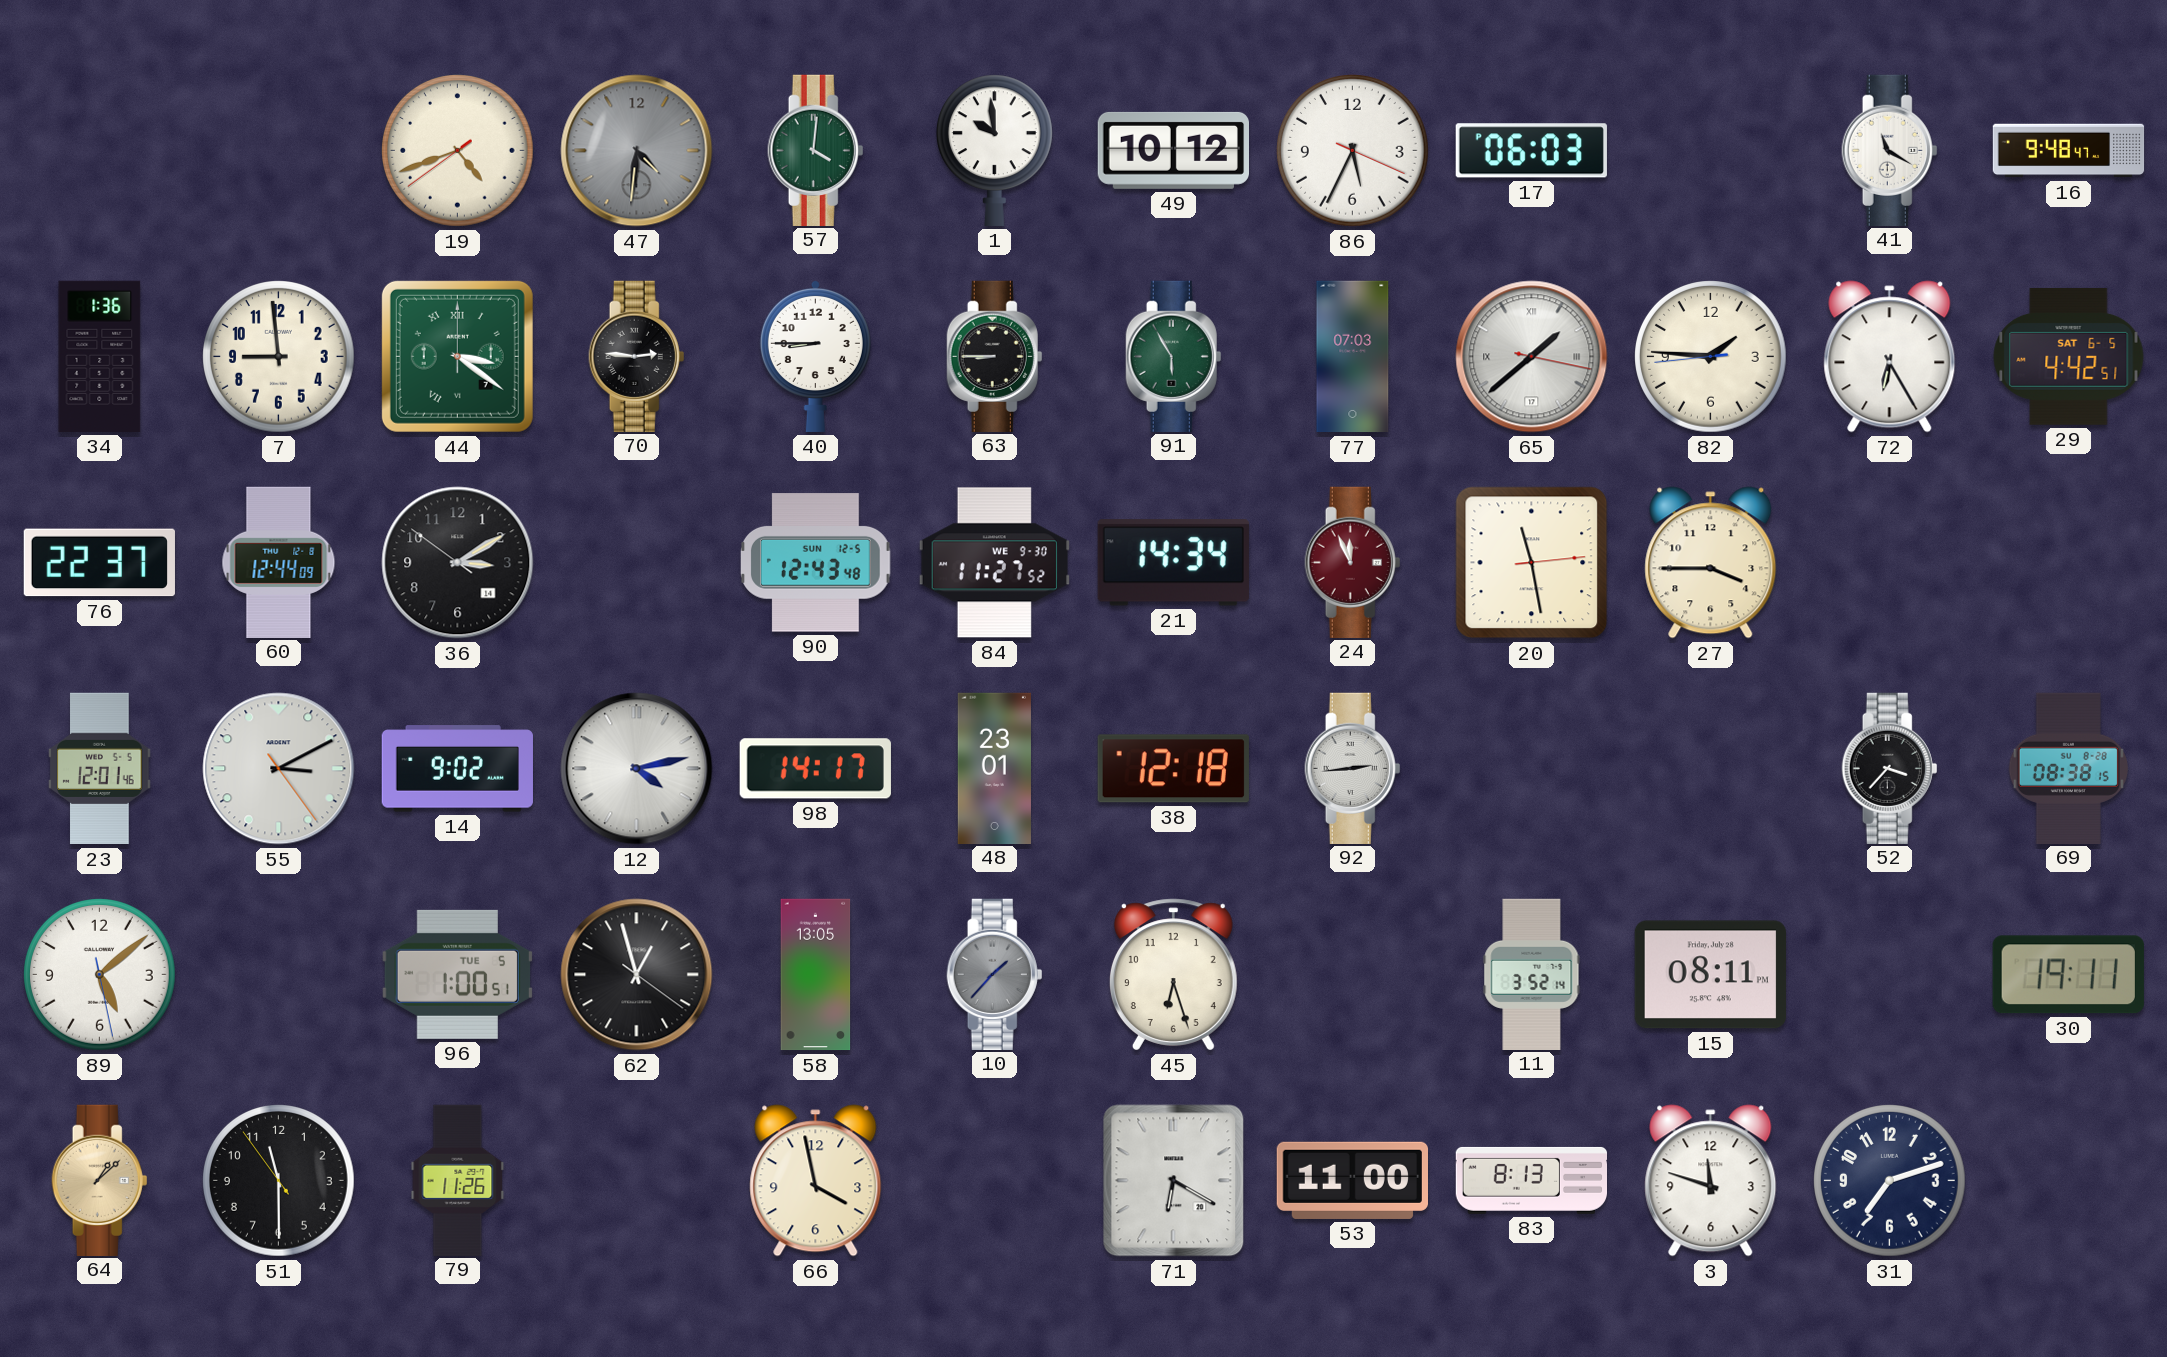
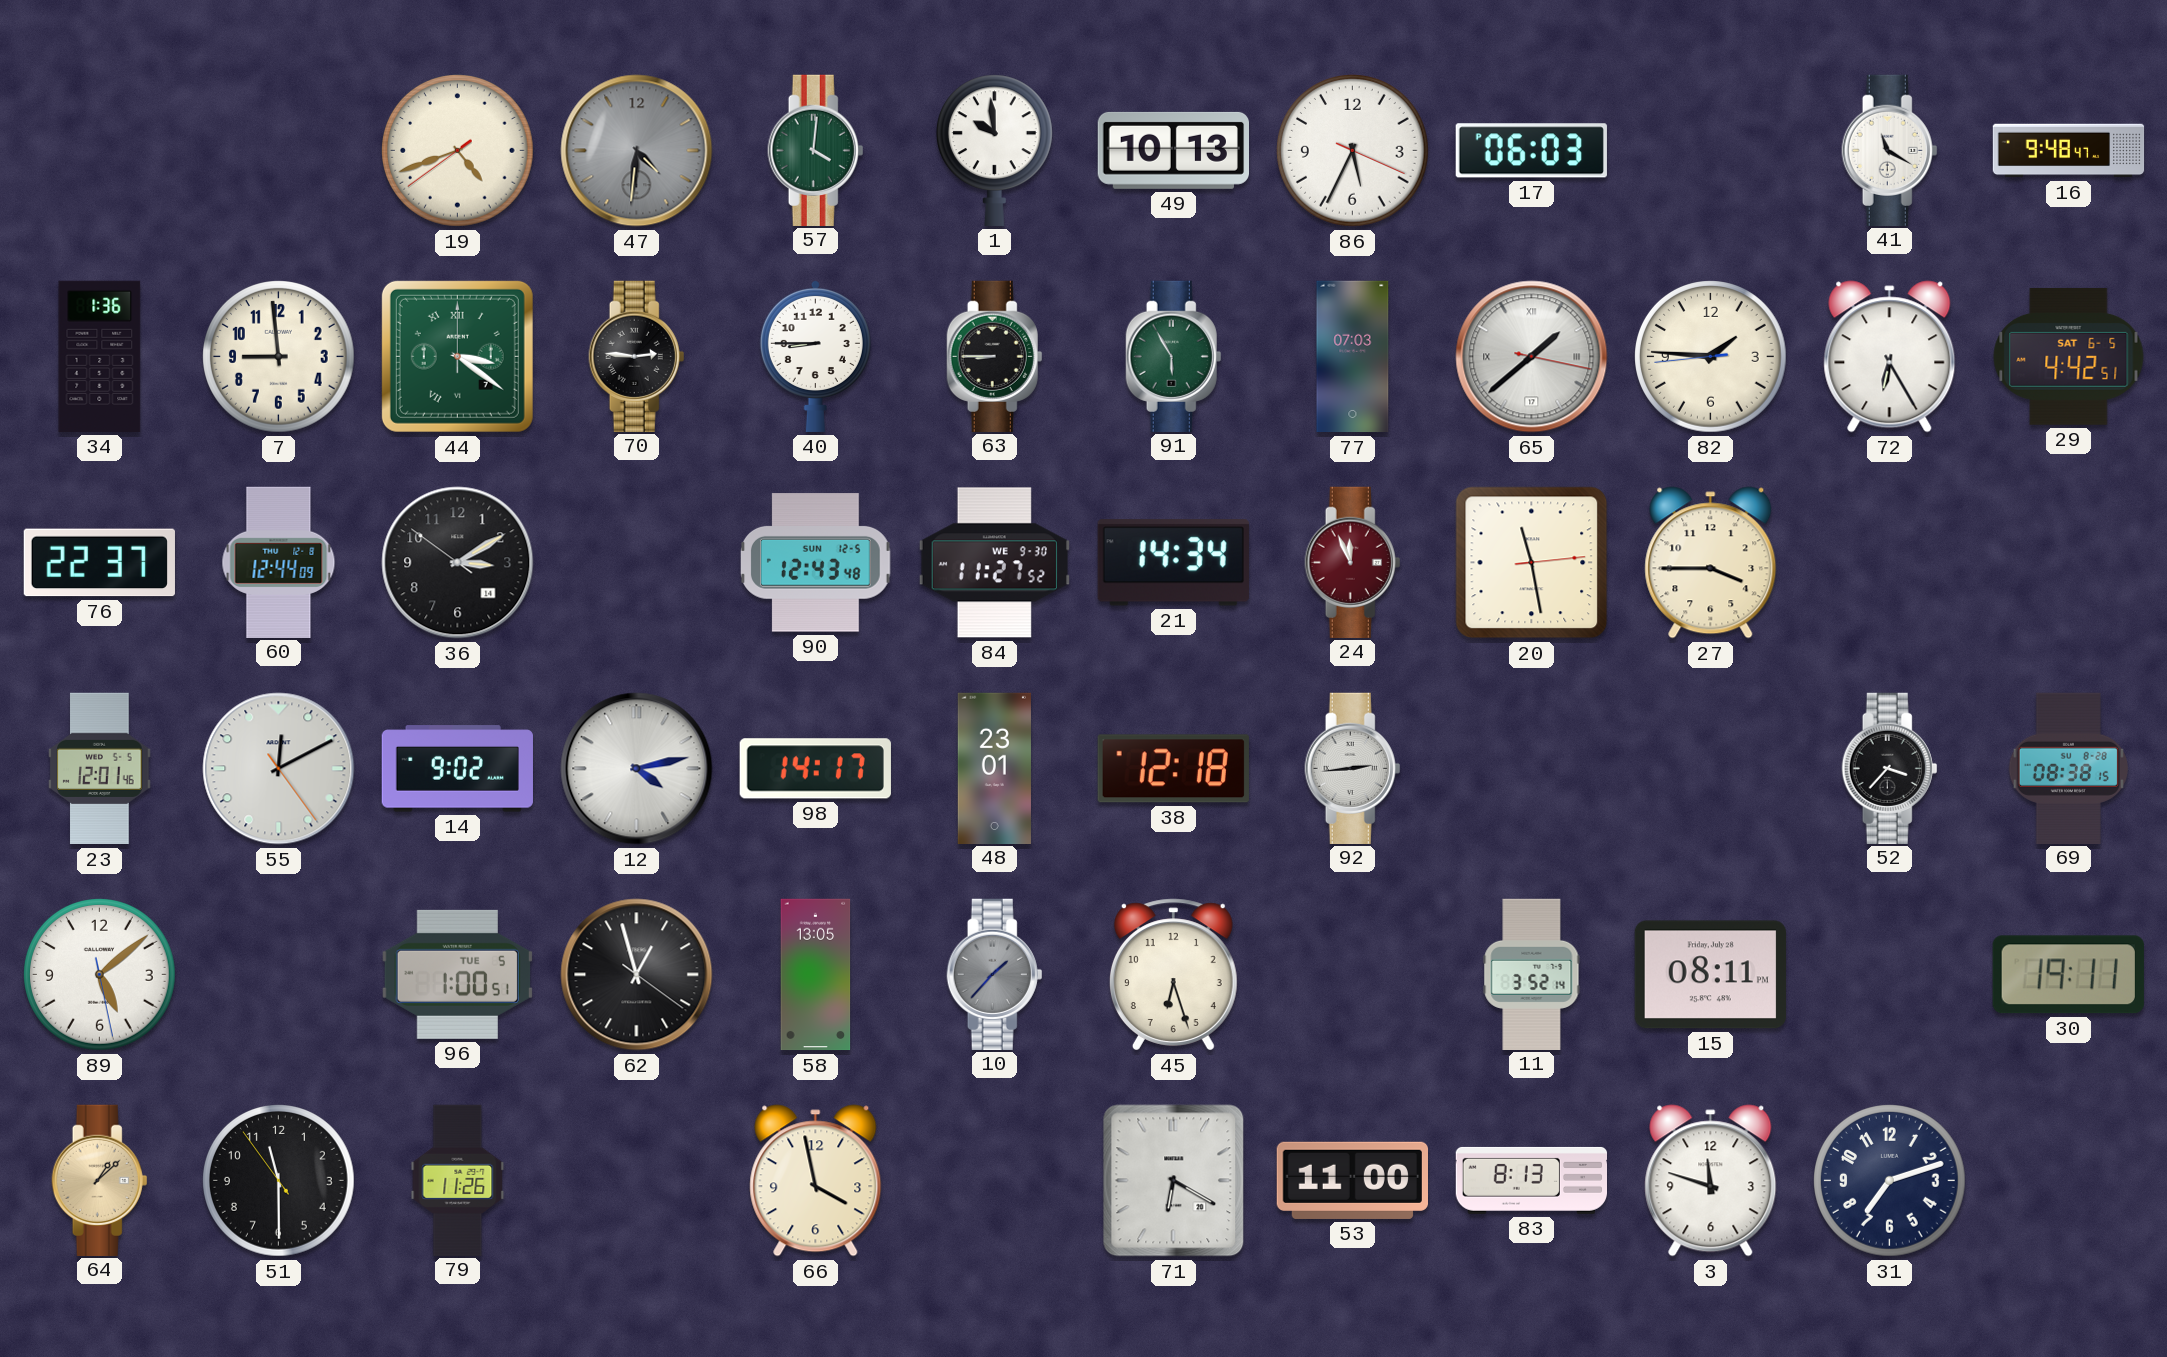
49: 10:12 -> 10:13
55: 3:10 -> 12:10
